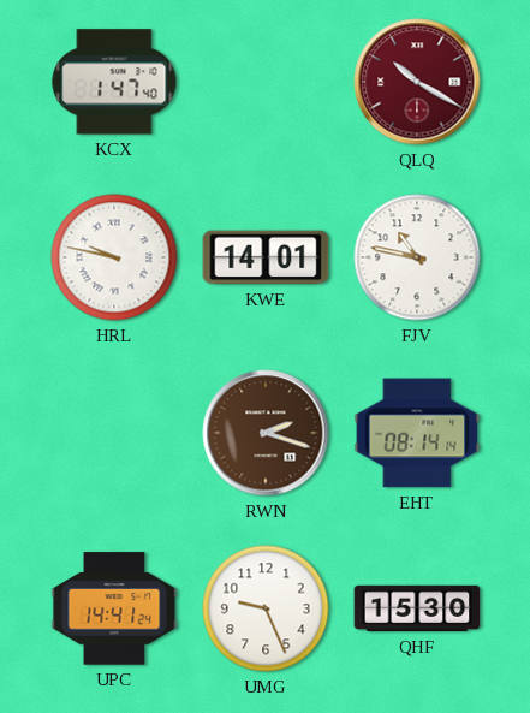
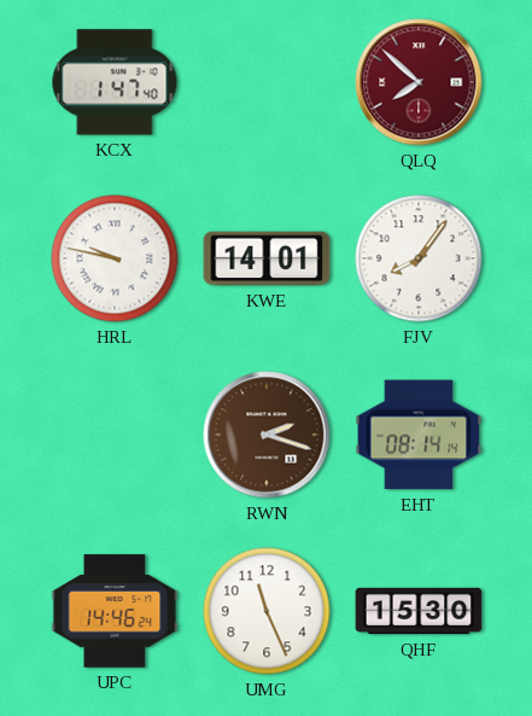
QLQ: 10:20 -> 7:52
FJV: 10:47 -> 8:06
UPC: 14:41 -> 14:46
UMG: 9:26 -> 11:26
